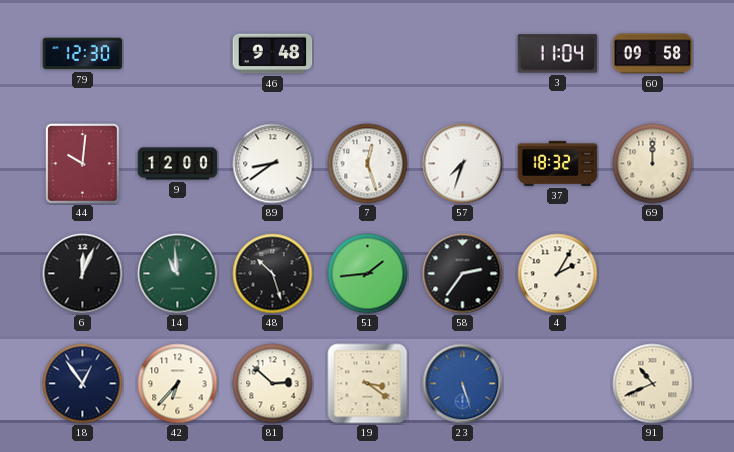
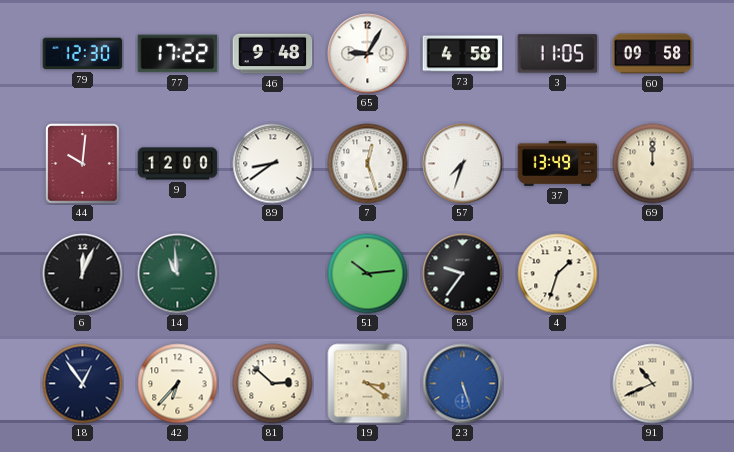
77: none -> 17:22
65: none -> 9:05
73: none -> 4:58
3: 11:04 -> 11:05
37: 18:32 -> 13:49
48: 10:27 -> none
51: 1:44 -> 10:14
58: 2:36 -> 9:36
4: 2:05 -> 1:33
